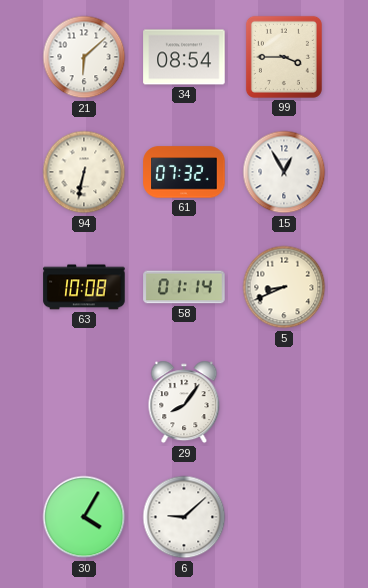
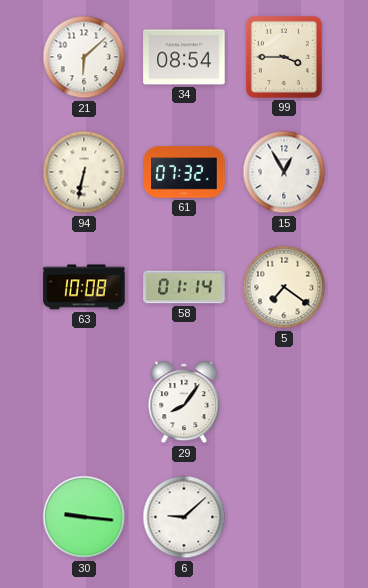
5: 8:41 -> 7:21
30: 4:05 -> 9:16
